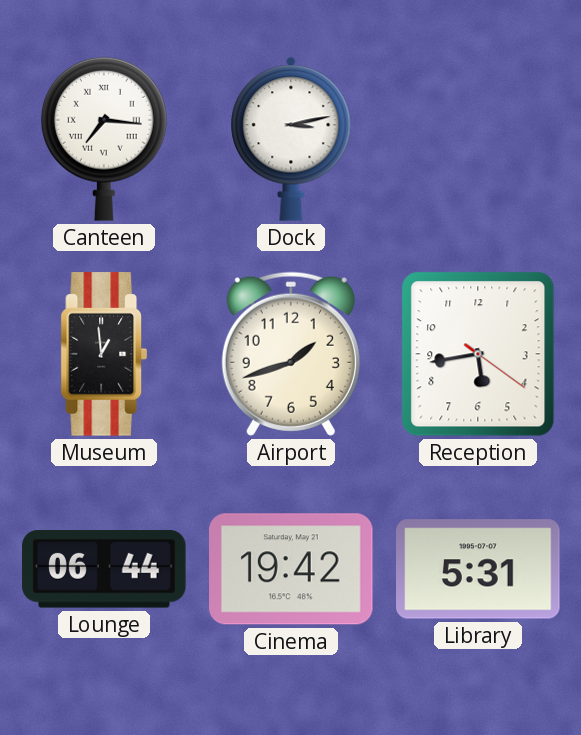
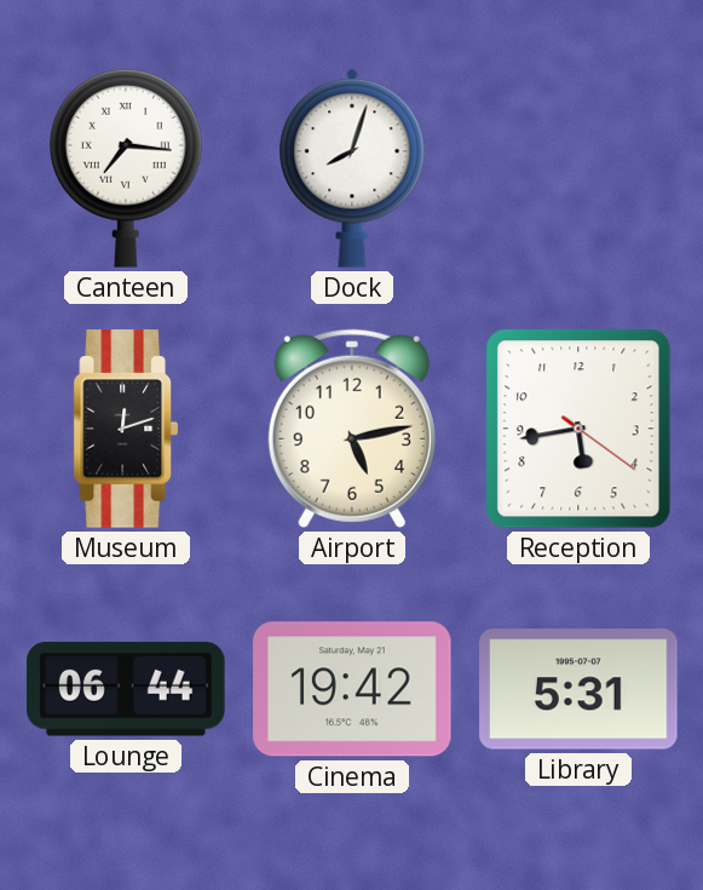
Dock: 3:13 -> 8:03
Museum: 12:59 -> 12:12
Airport: 1:42 -> 5:13
